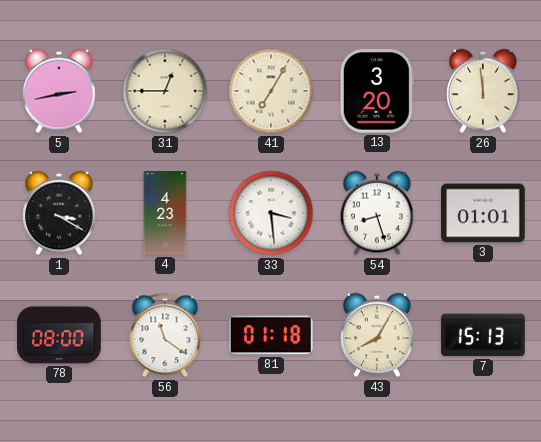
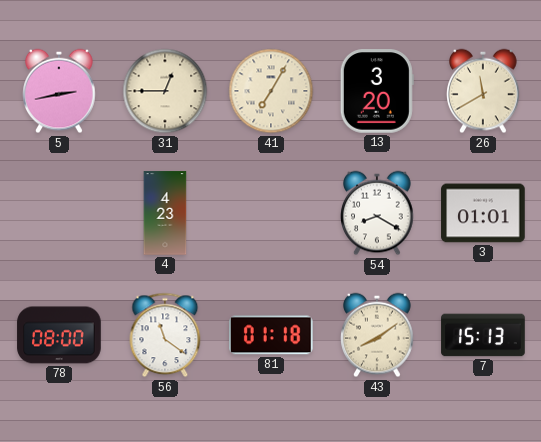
26: 11:59 -> 11:40
1: 3:20 -> none
33: 3:29 -> none
54: 8:27 -> 8:20
43: 8:05 -> 8:09
